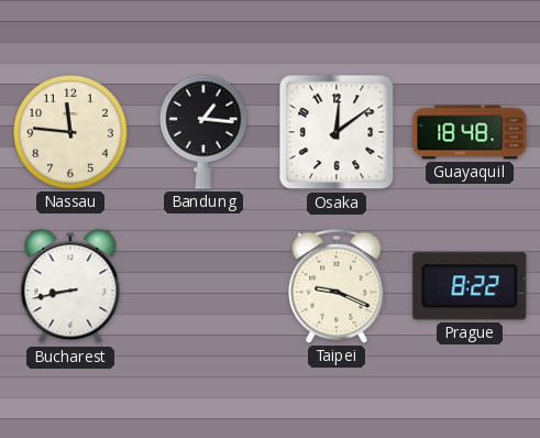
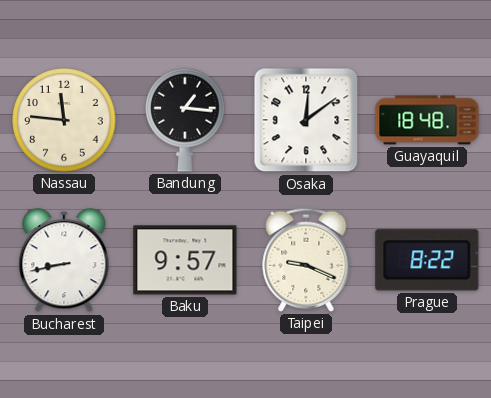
Baku: none -> 9:57
